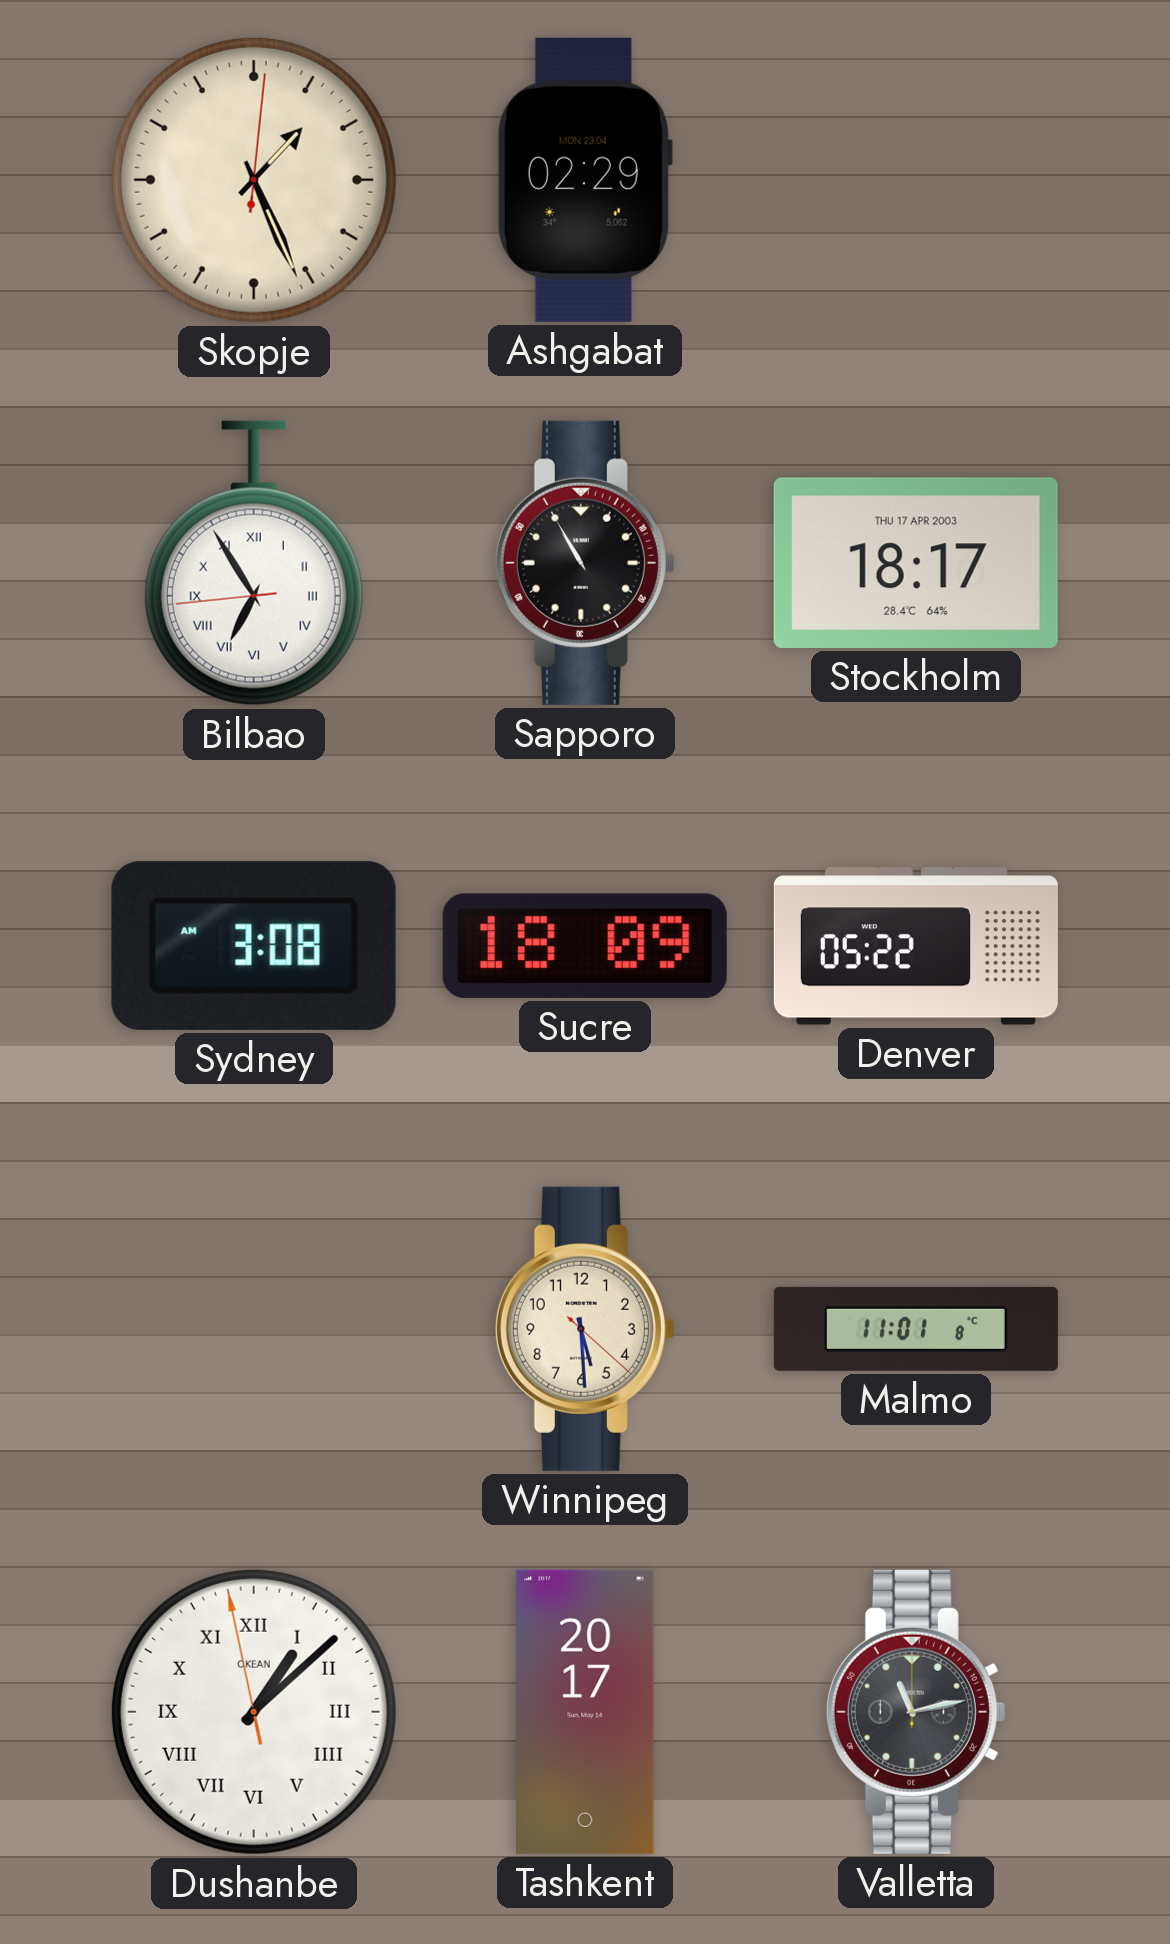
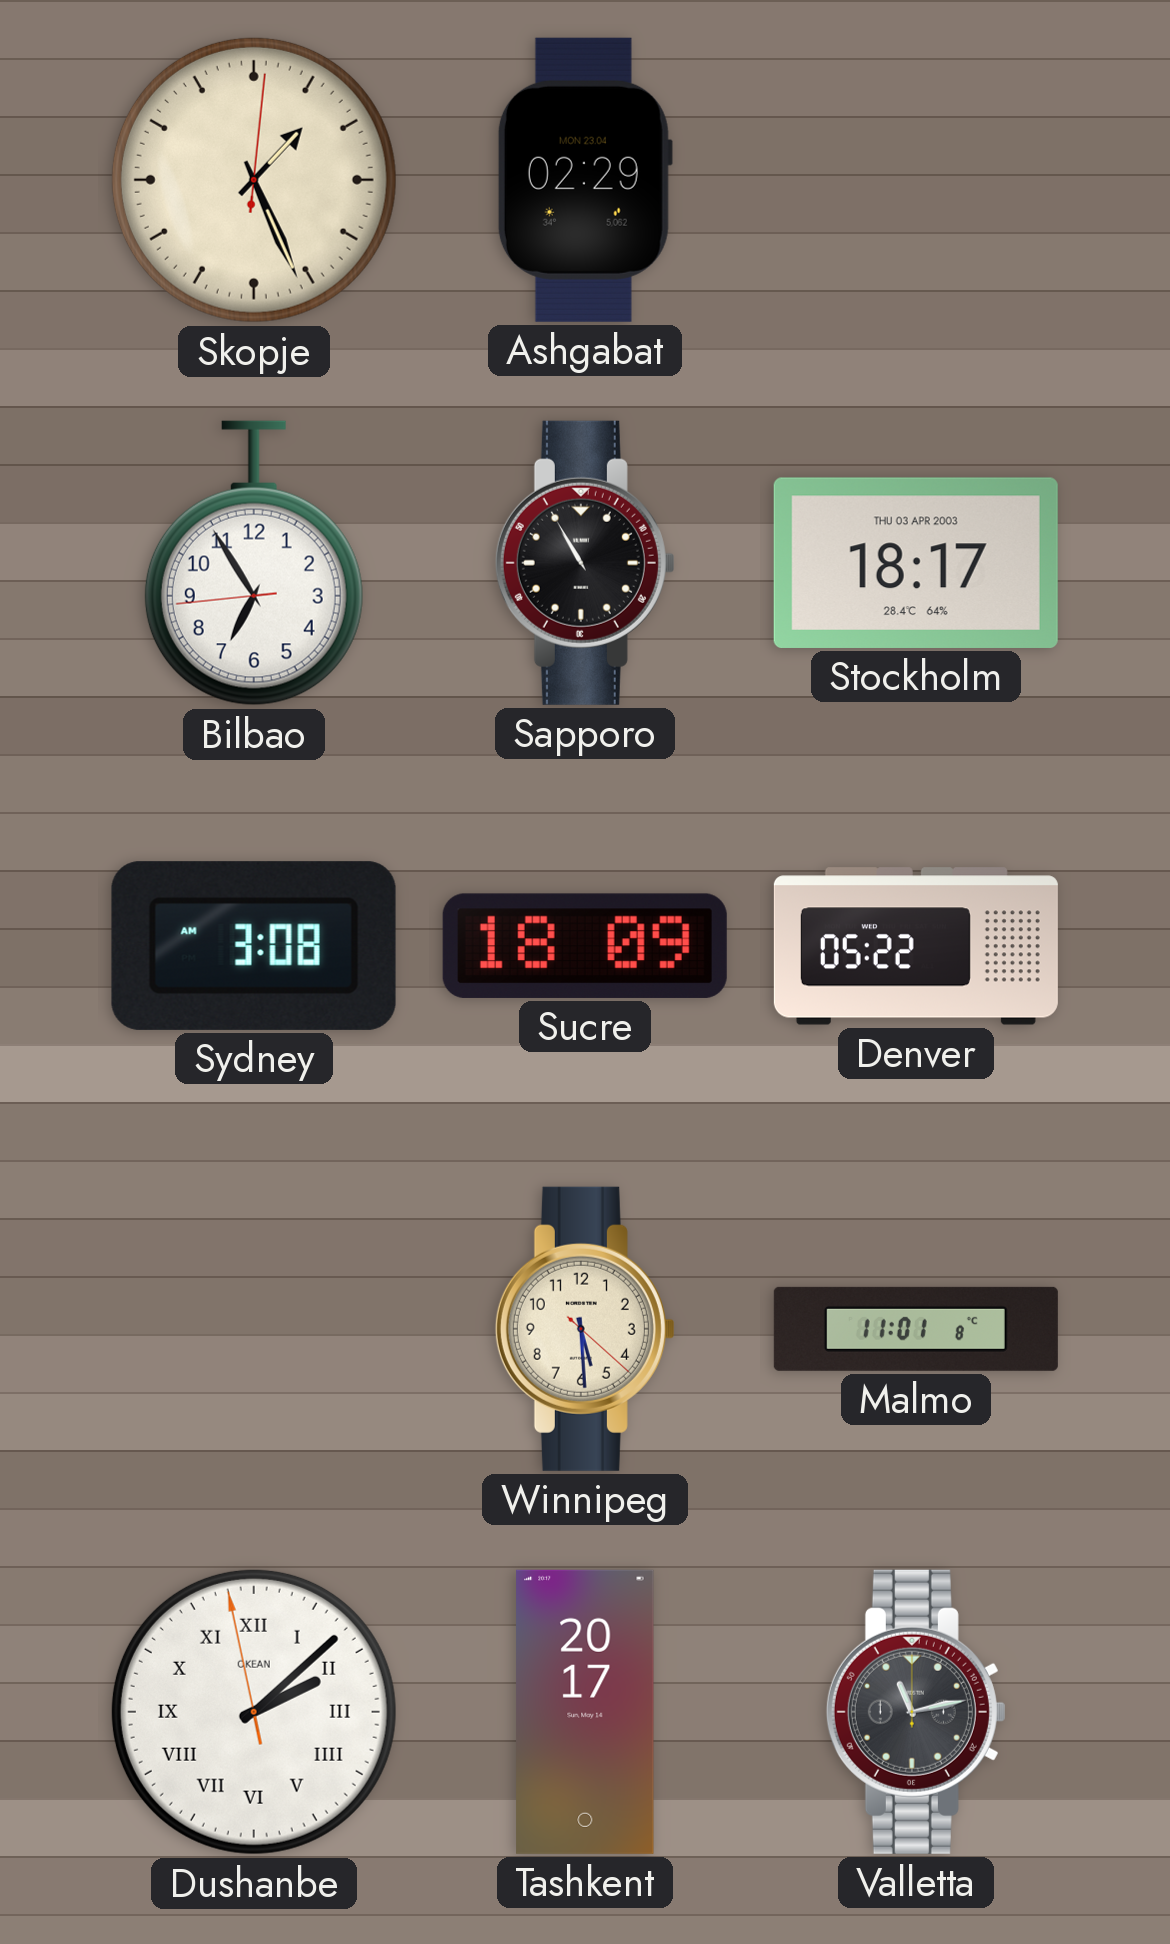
Bilbao numerals: Roman -> Arabic
Stockholm date: THU 17 APR 2003 -> THU 03 APR 2003
Dushanbe: 1:07 -> 2:07
